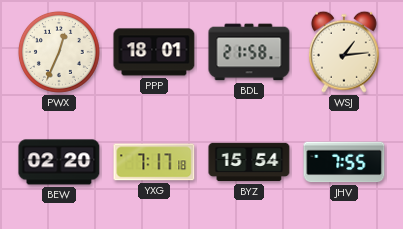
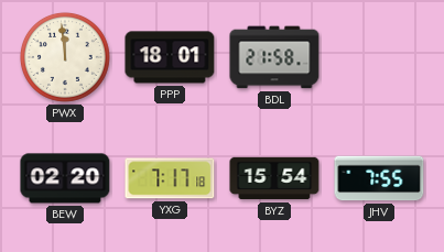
PWX: 12:34 -> 11:59
WSJ: 1:14 -> none
